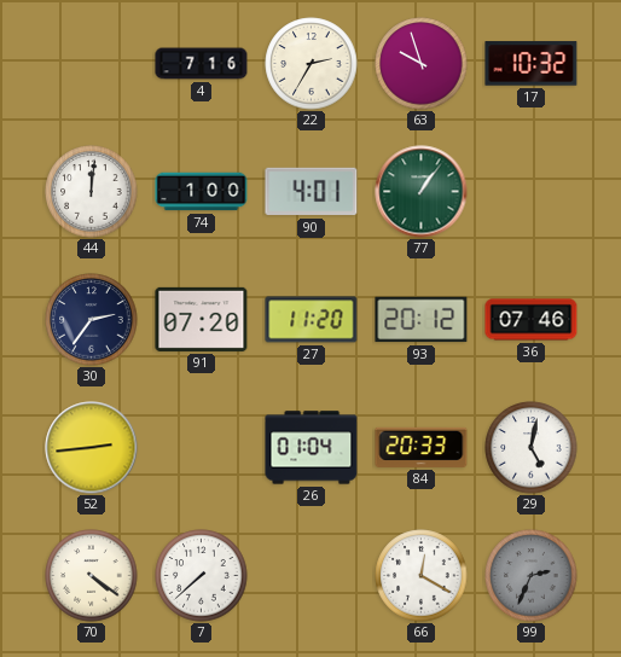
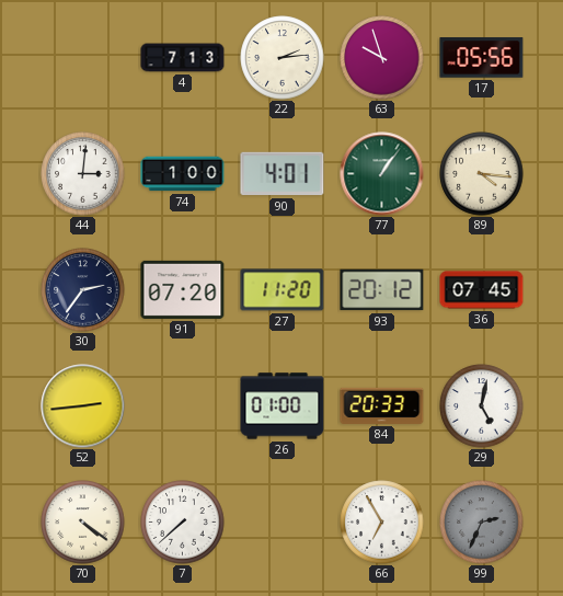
4: 7:16 -> 7:13
22: 2:35 -> 2:14
17: 10:32 -> 05:56
44: 12:01 -> 3:01
89: none -> 4:16
36: 07:46 -> 07:45
26: 01:04 -> 01:00
66: 12:20 -> 6:55
